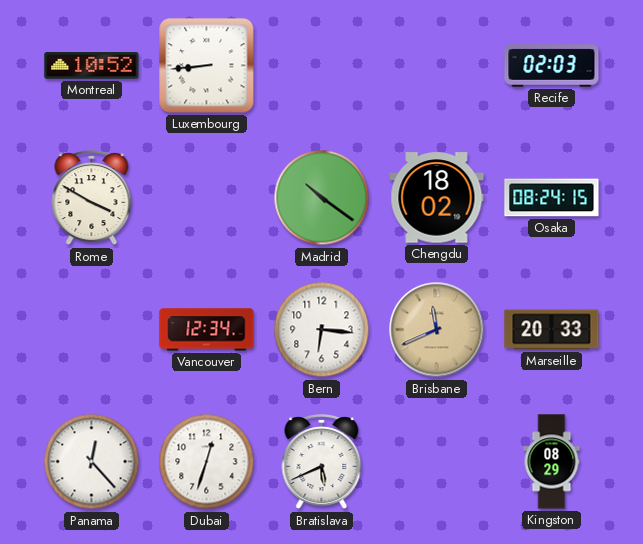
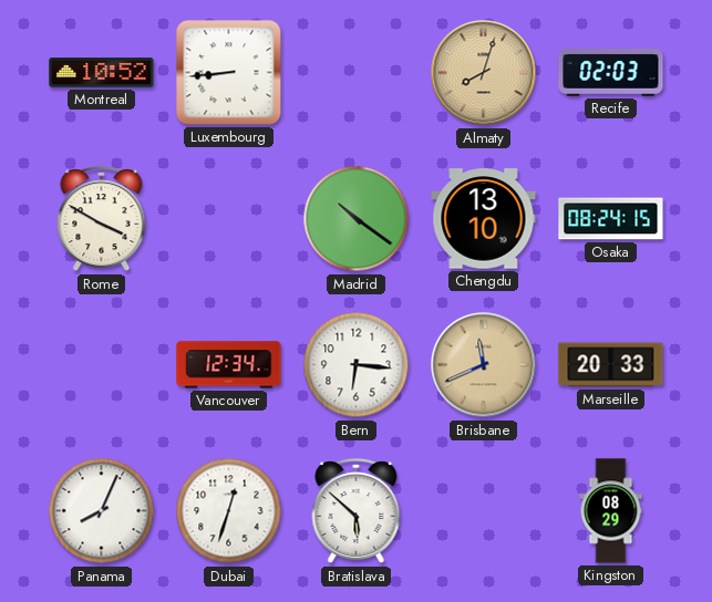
Almaty: none -> 8:03
Chengdu: 18:02 -> 13:10
Panama: 12:23 -> 8:04
Bratislava: 5:41 -> 5:52
